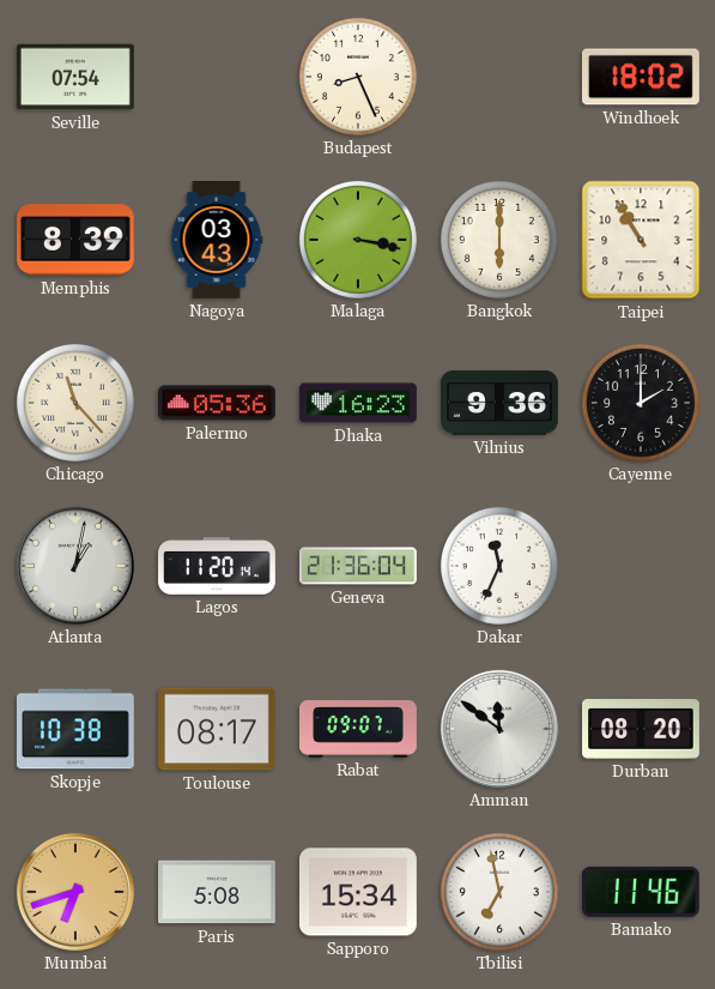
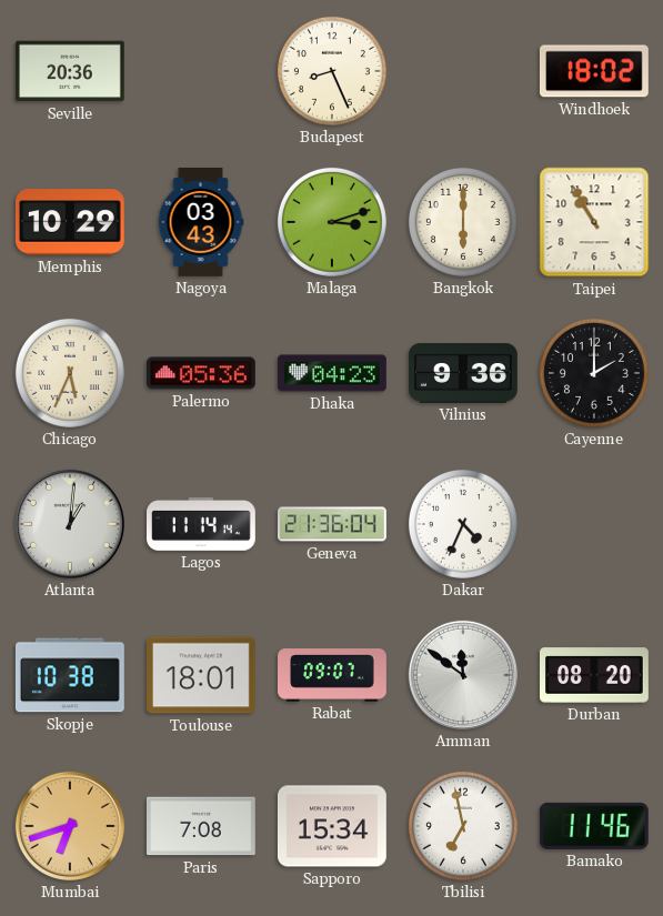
Seville: 07:54 -> 20:36
Memphis: 8:39 -> 10:29
Malaga: 3:17 -> 3:12
Chicago: 11:23 -> 5:34
Dhaka: 16:23 -> 04:23
Atlanta: 1:02 -> 1:01
Lagos: 11:20 -> 11:14
Dakar: 11:34 -> 4:34
Toulouse: 08:17 -> 18:01
Paris: 5:08 -> 7:08
